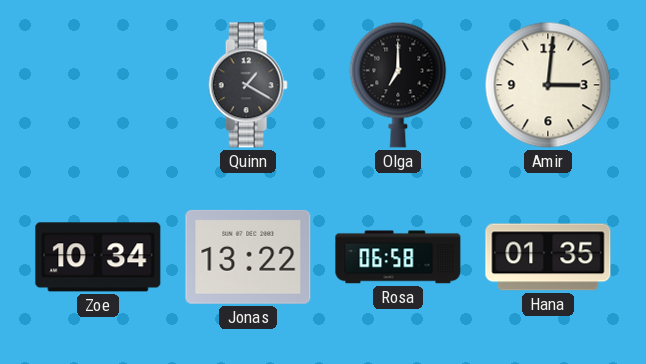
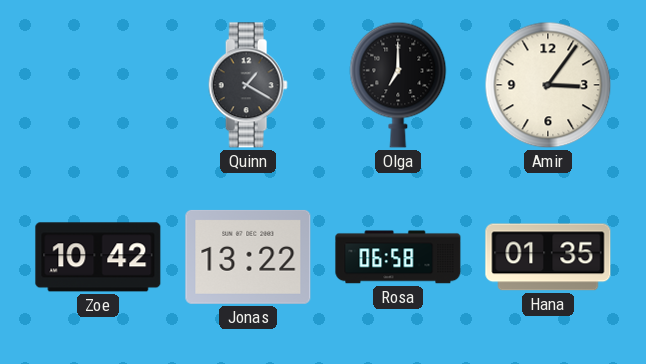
Amir: 3:01 -> 3:06
Zoe: 10:34 -> 10:42
